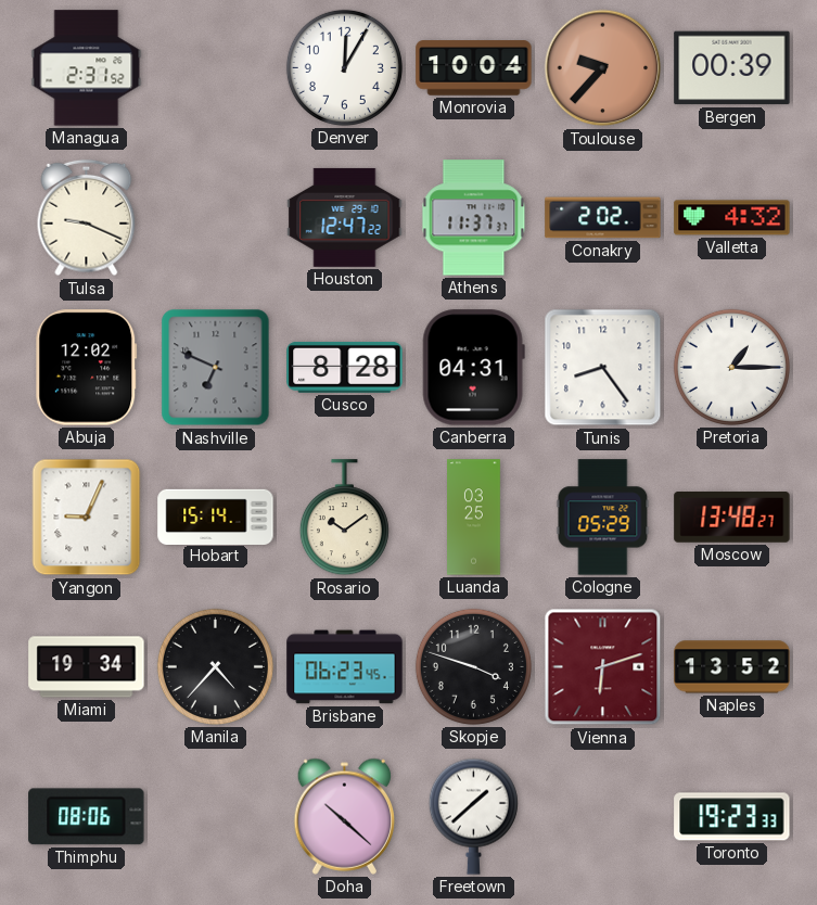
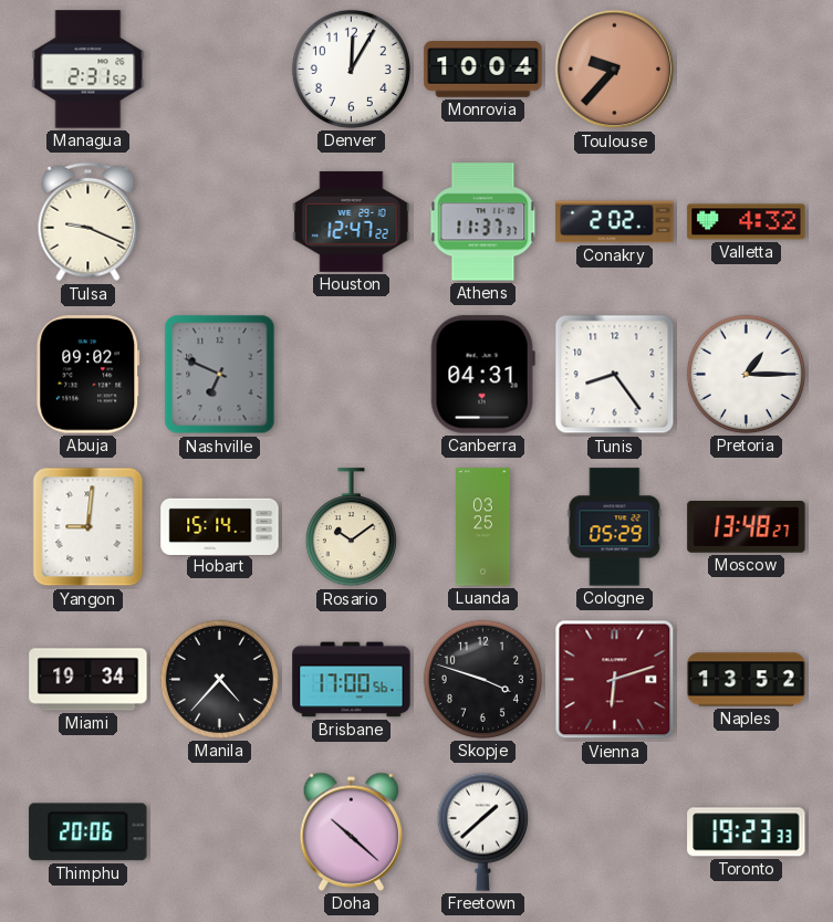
Bergen: 00:39 -> none
Abuja: 12:02 -> 09:02
Cusco: 8:28 -> none
Yangon: 9:04 -> 9:01
Brisbane: 06:23 -> 17:00
Thimphu: 08:06 -> 20:06
